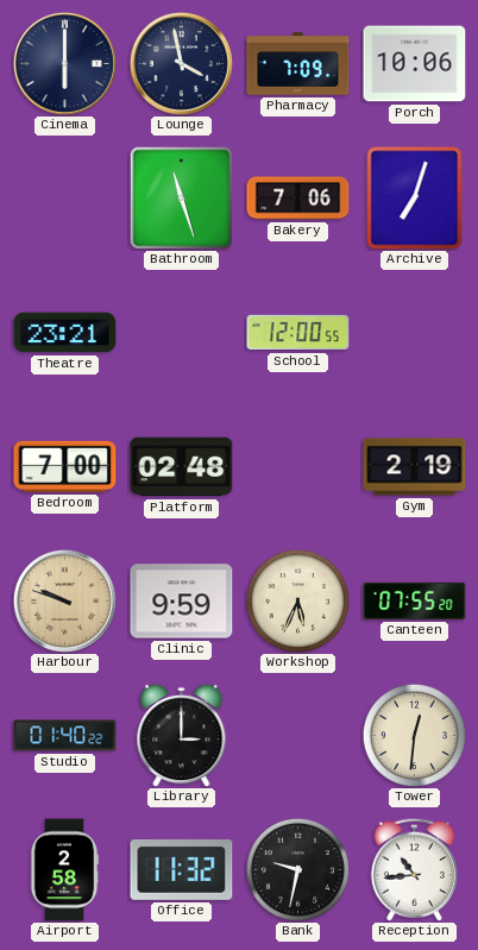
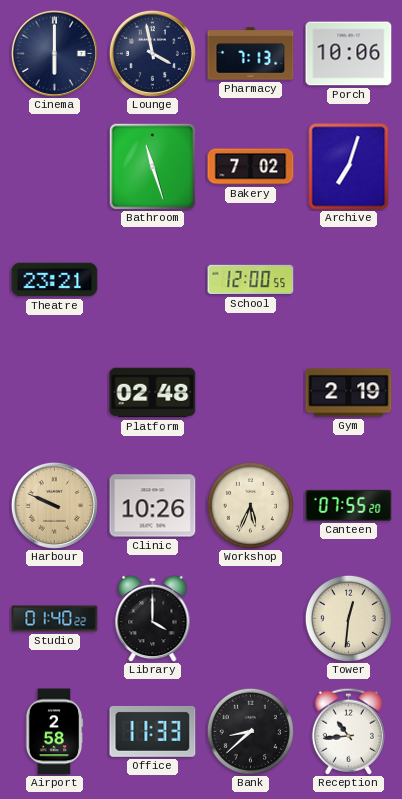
Pharmacy: 7:09 -> 7:13
Bakery: 7:06 -> 7:02
Bedroom: 7:00 -> none
Harbour: 9:48 -> 9:49
Clinic: 9:59 -> 10:26
Library: 3:00 -> 4:00
Office: 11:32 -> 11:33
Bank: 9:32 -> 8:38
